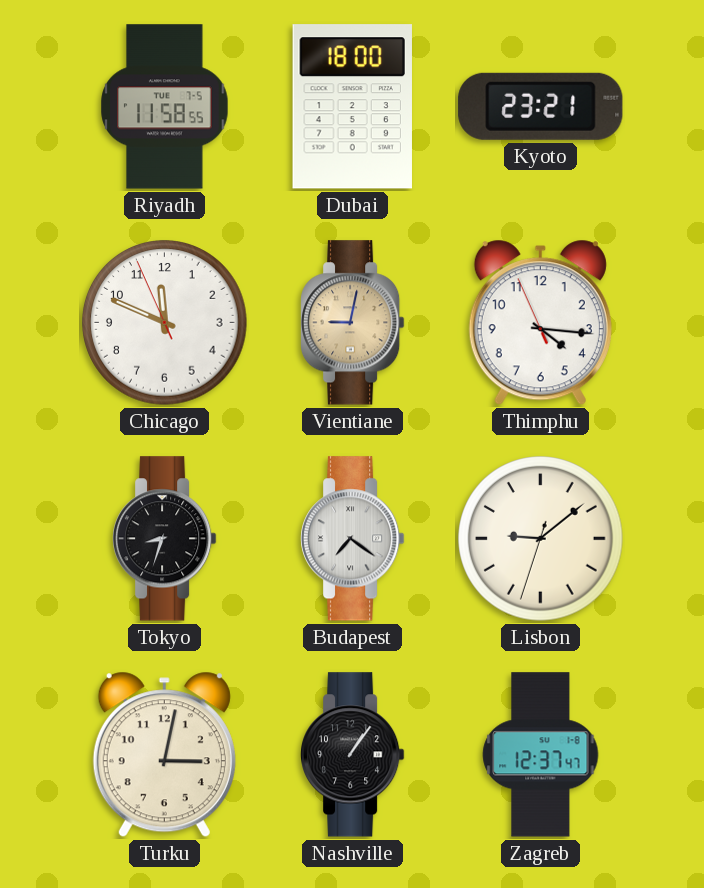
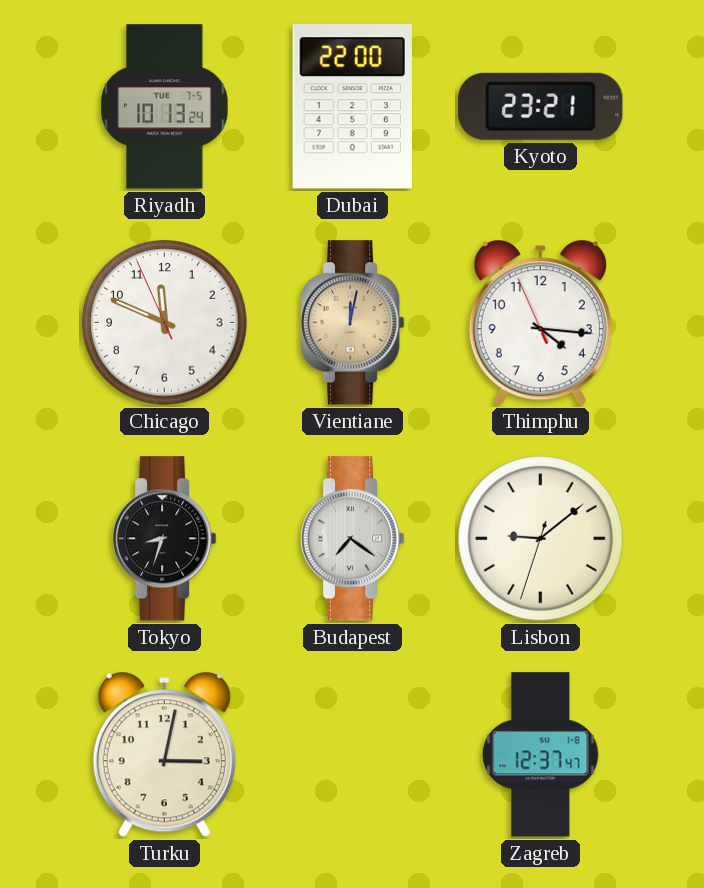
Riyadh: 11:58 -> 10:13
Dubai: 18:00 -> 22:00
Vientiane: 9:02 -> 12:02
Nashville: 1:06 -> none
